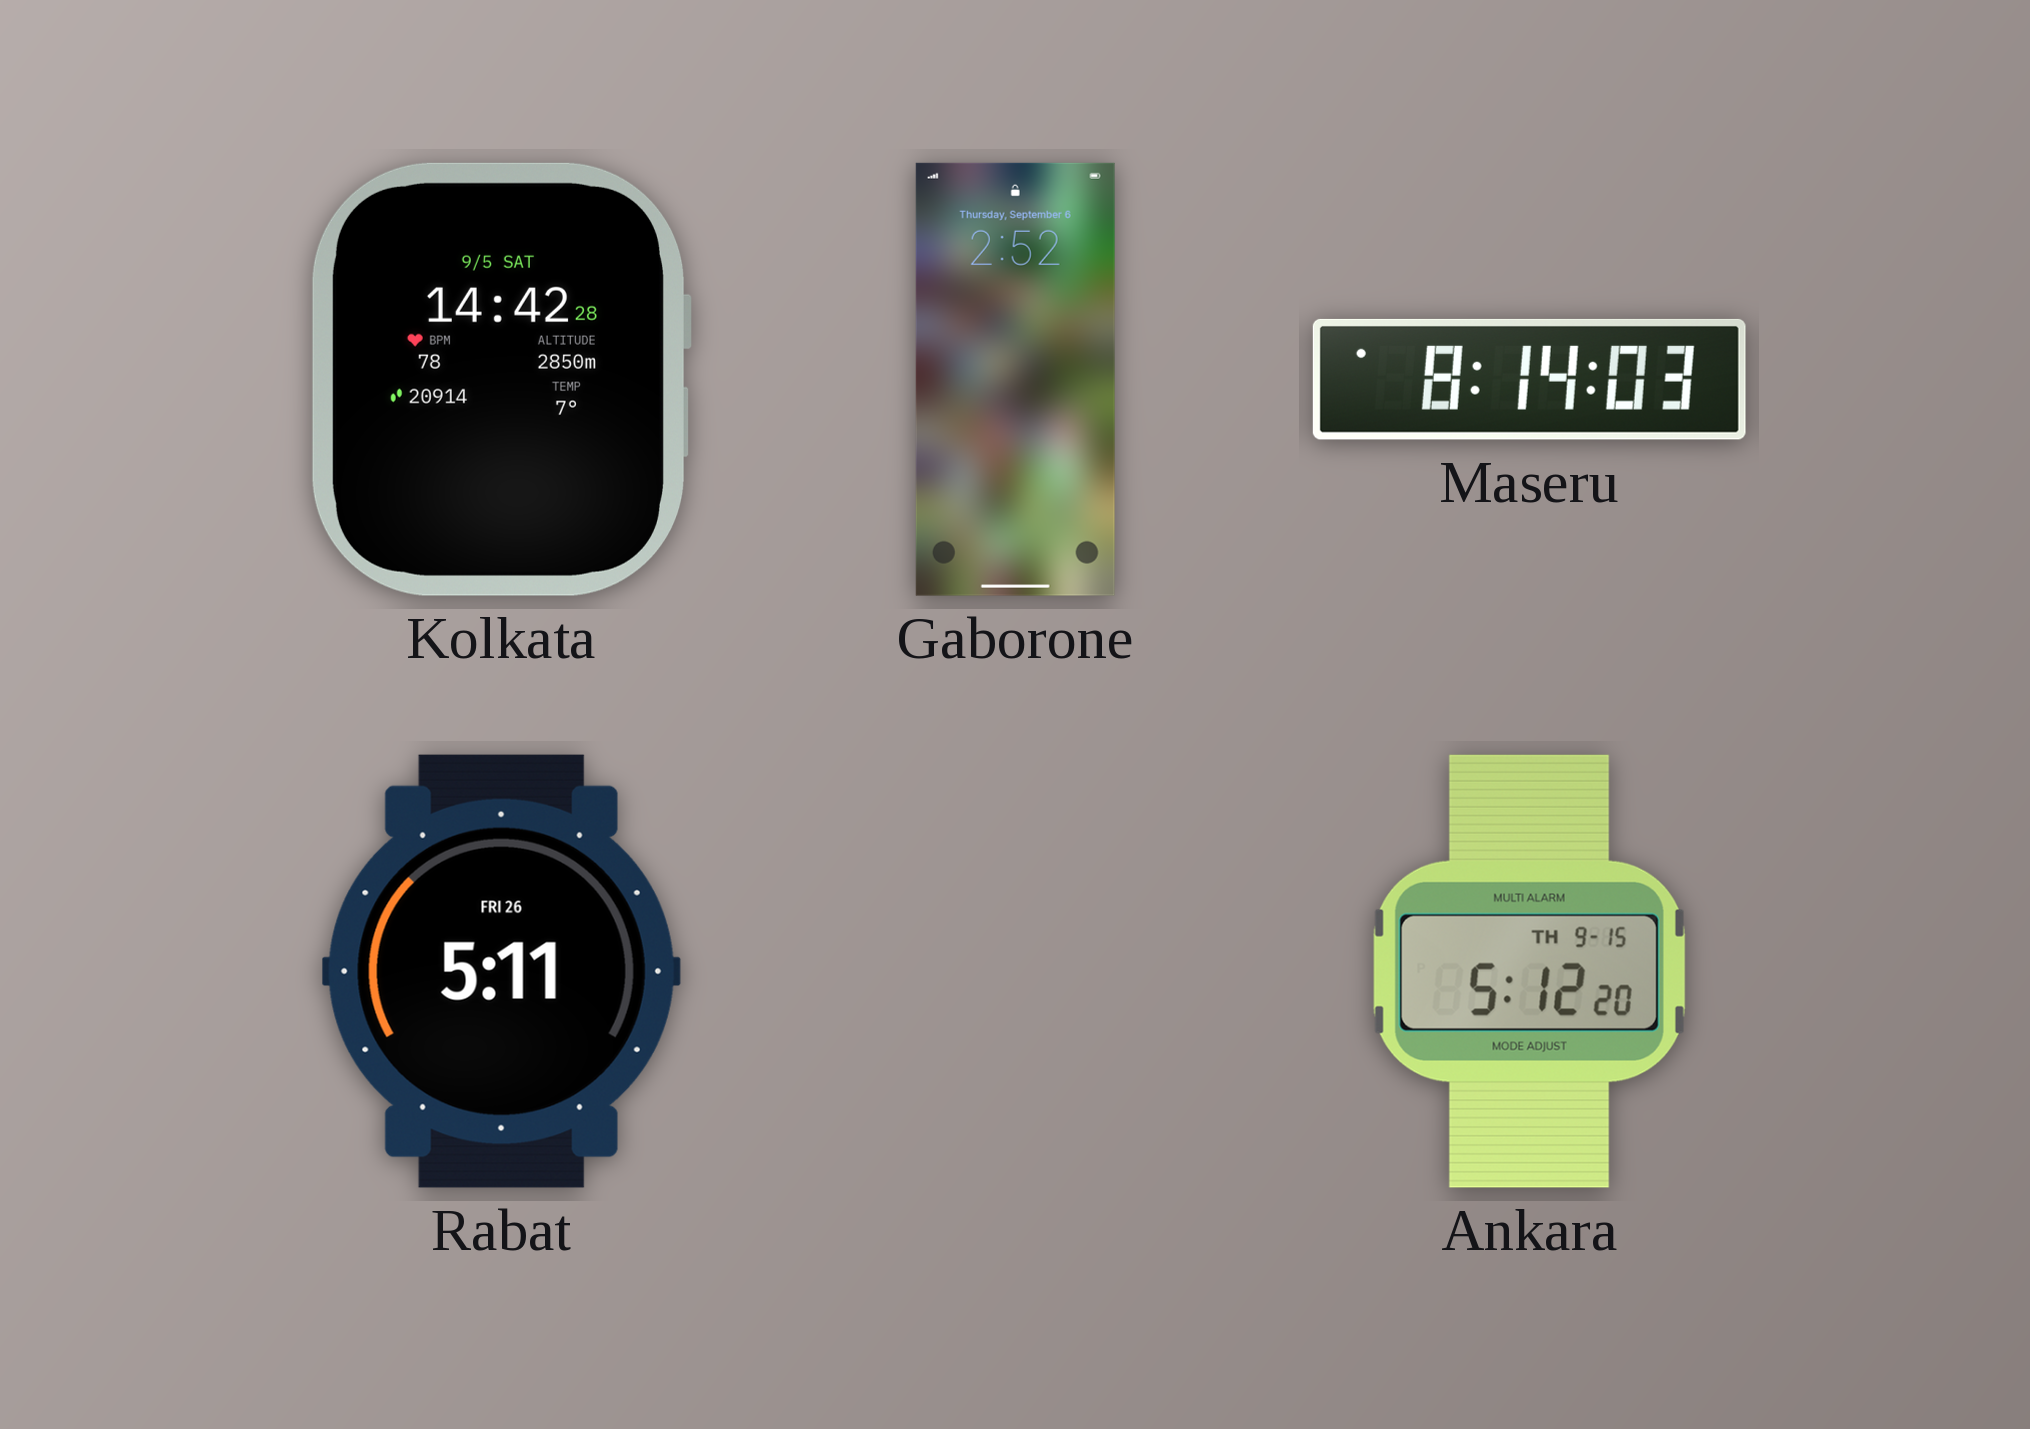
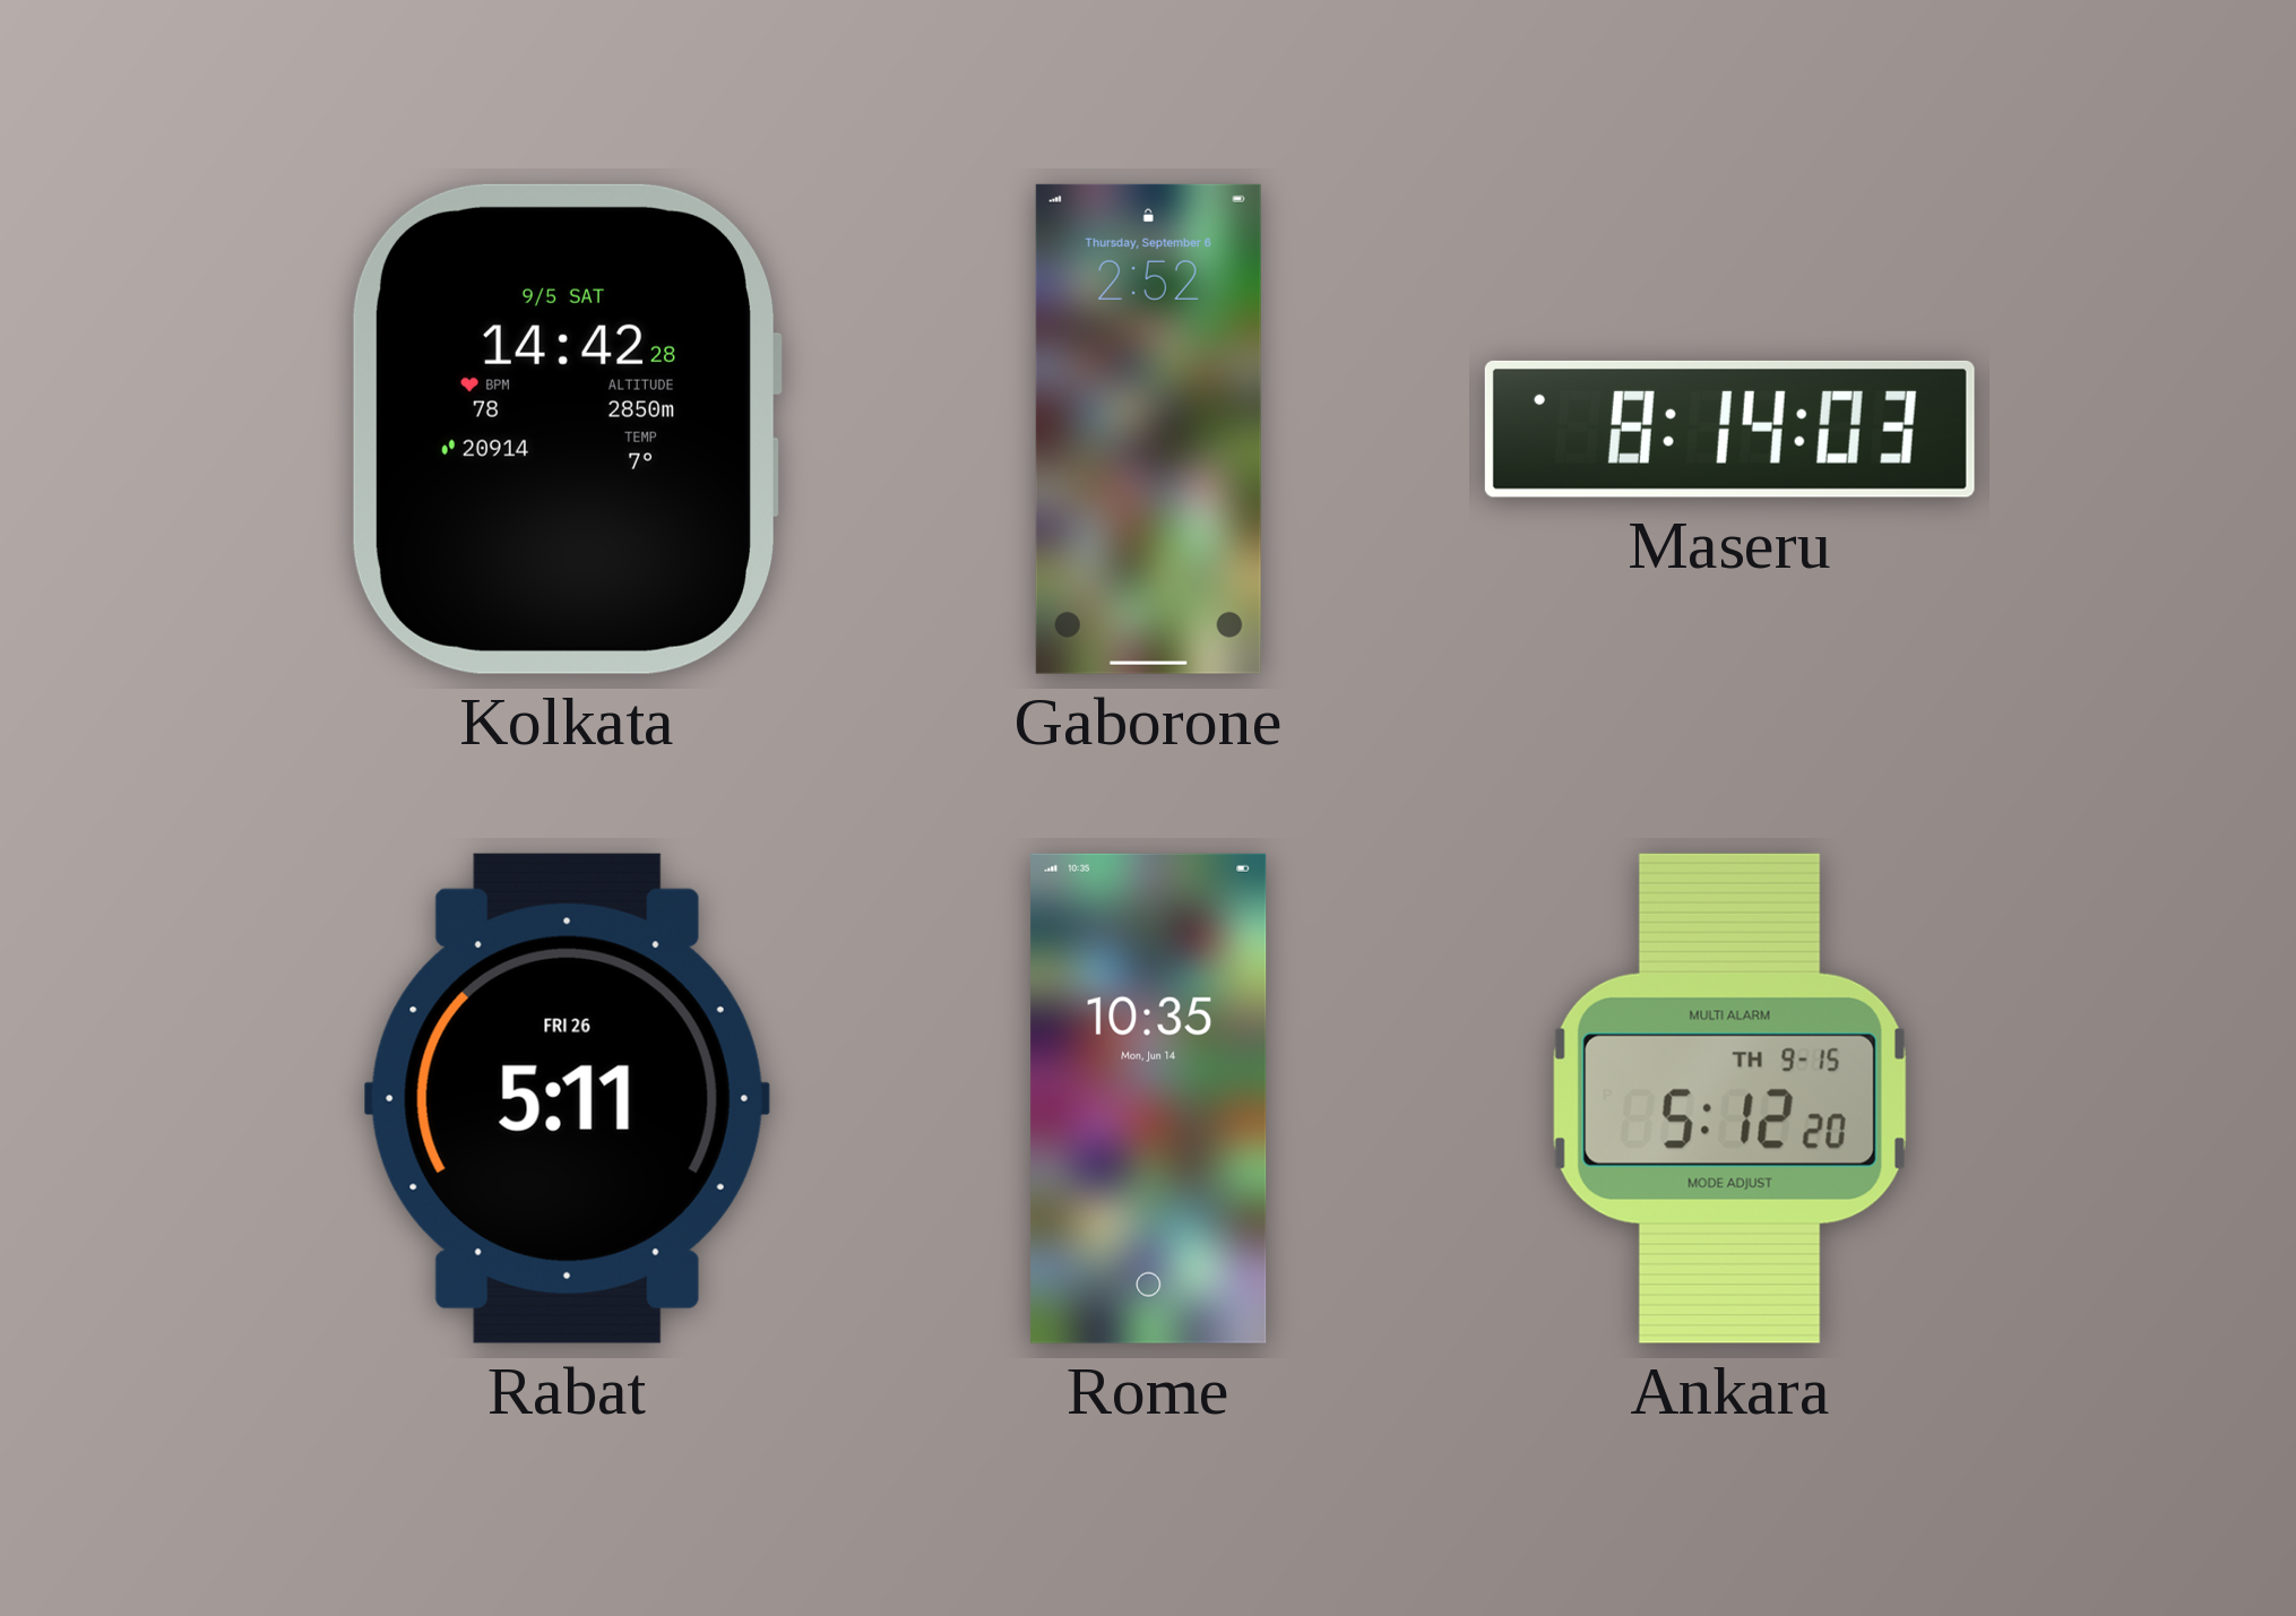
Rome: none -> 10:35
